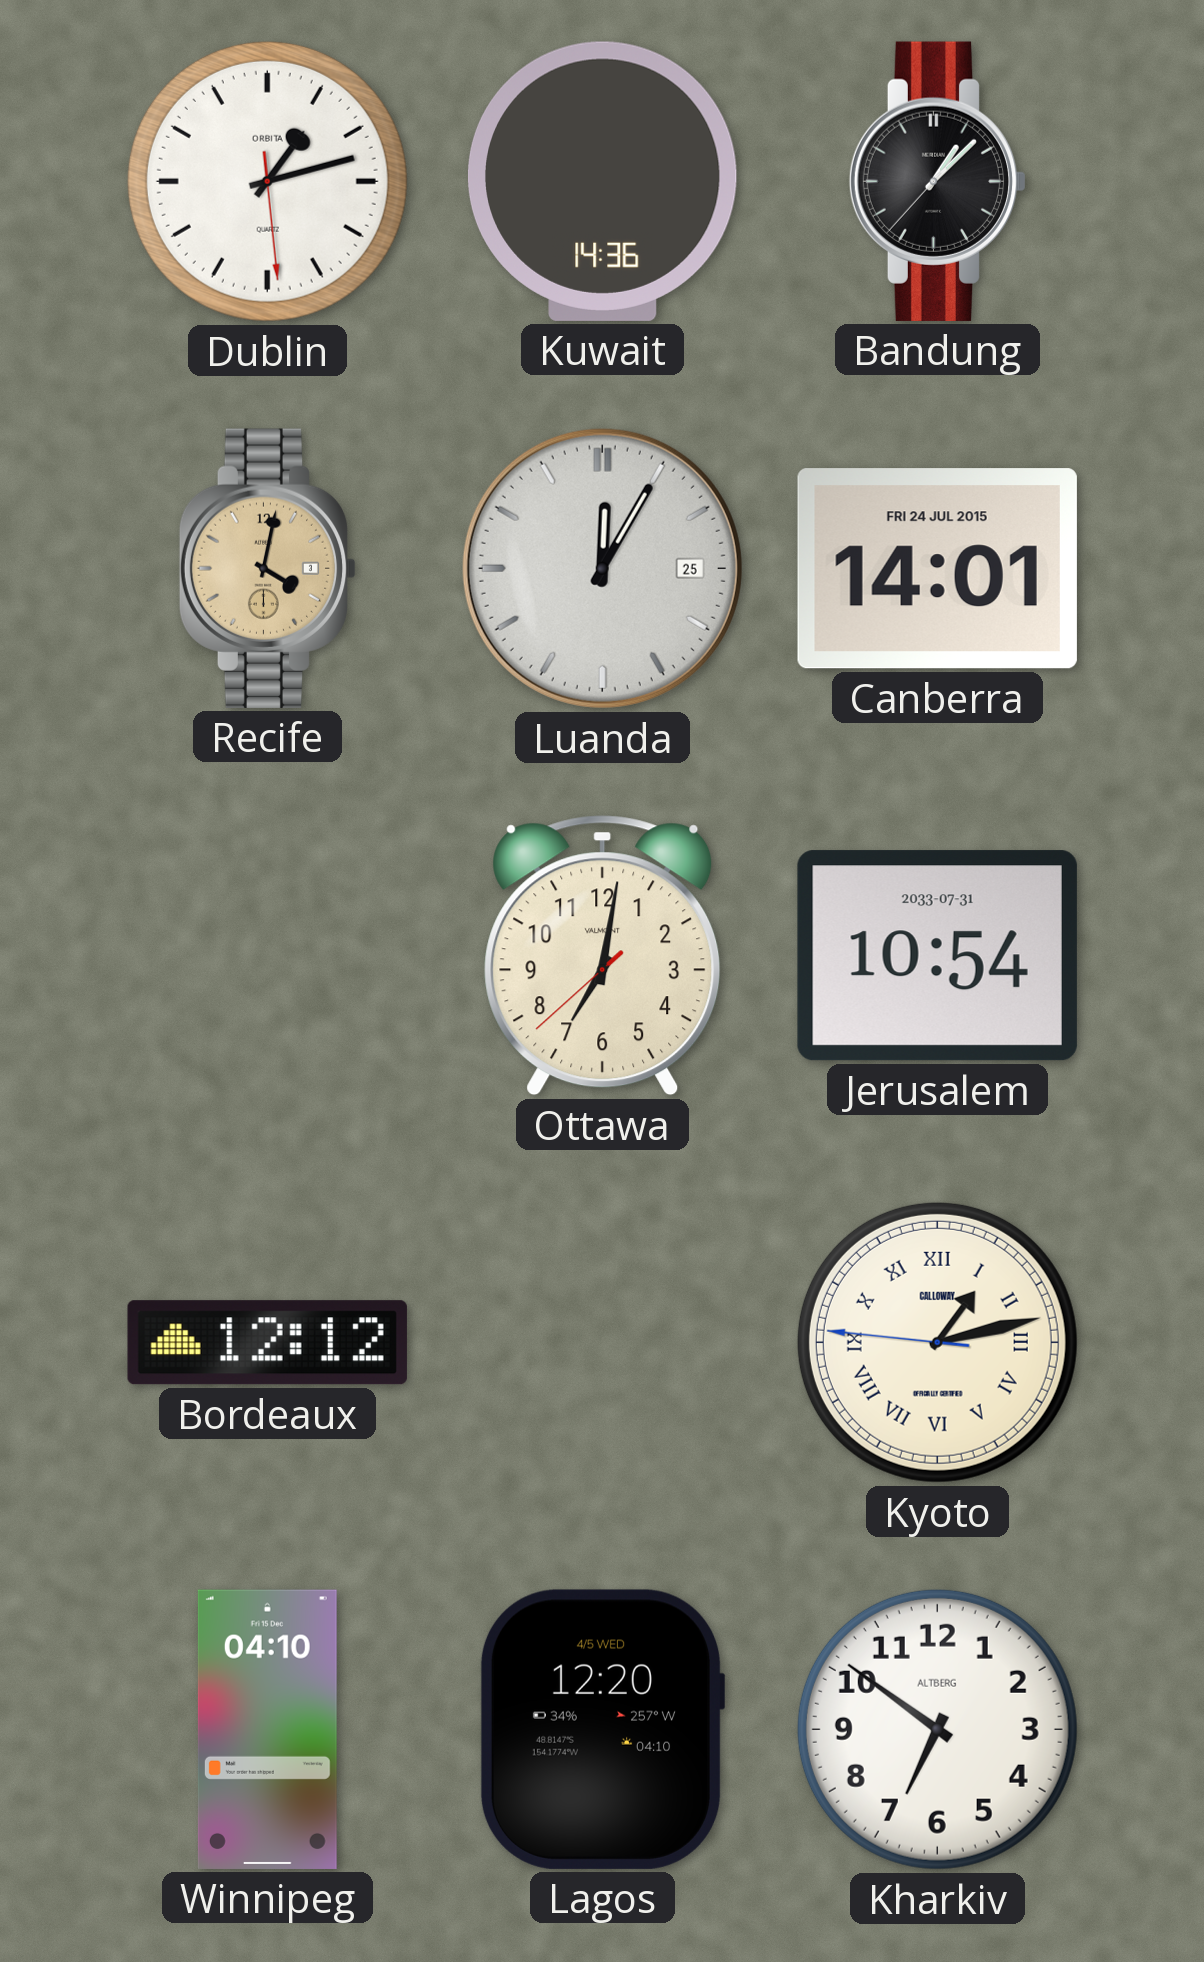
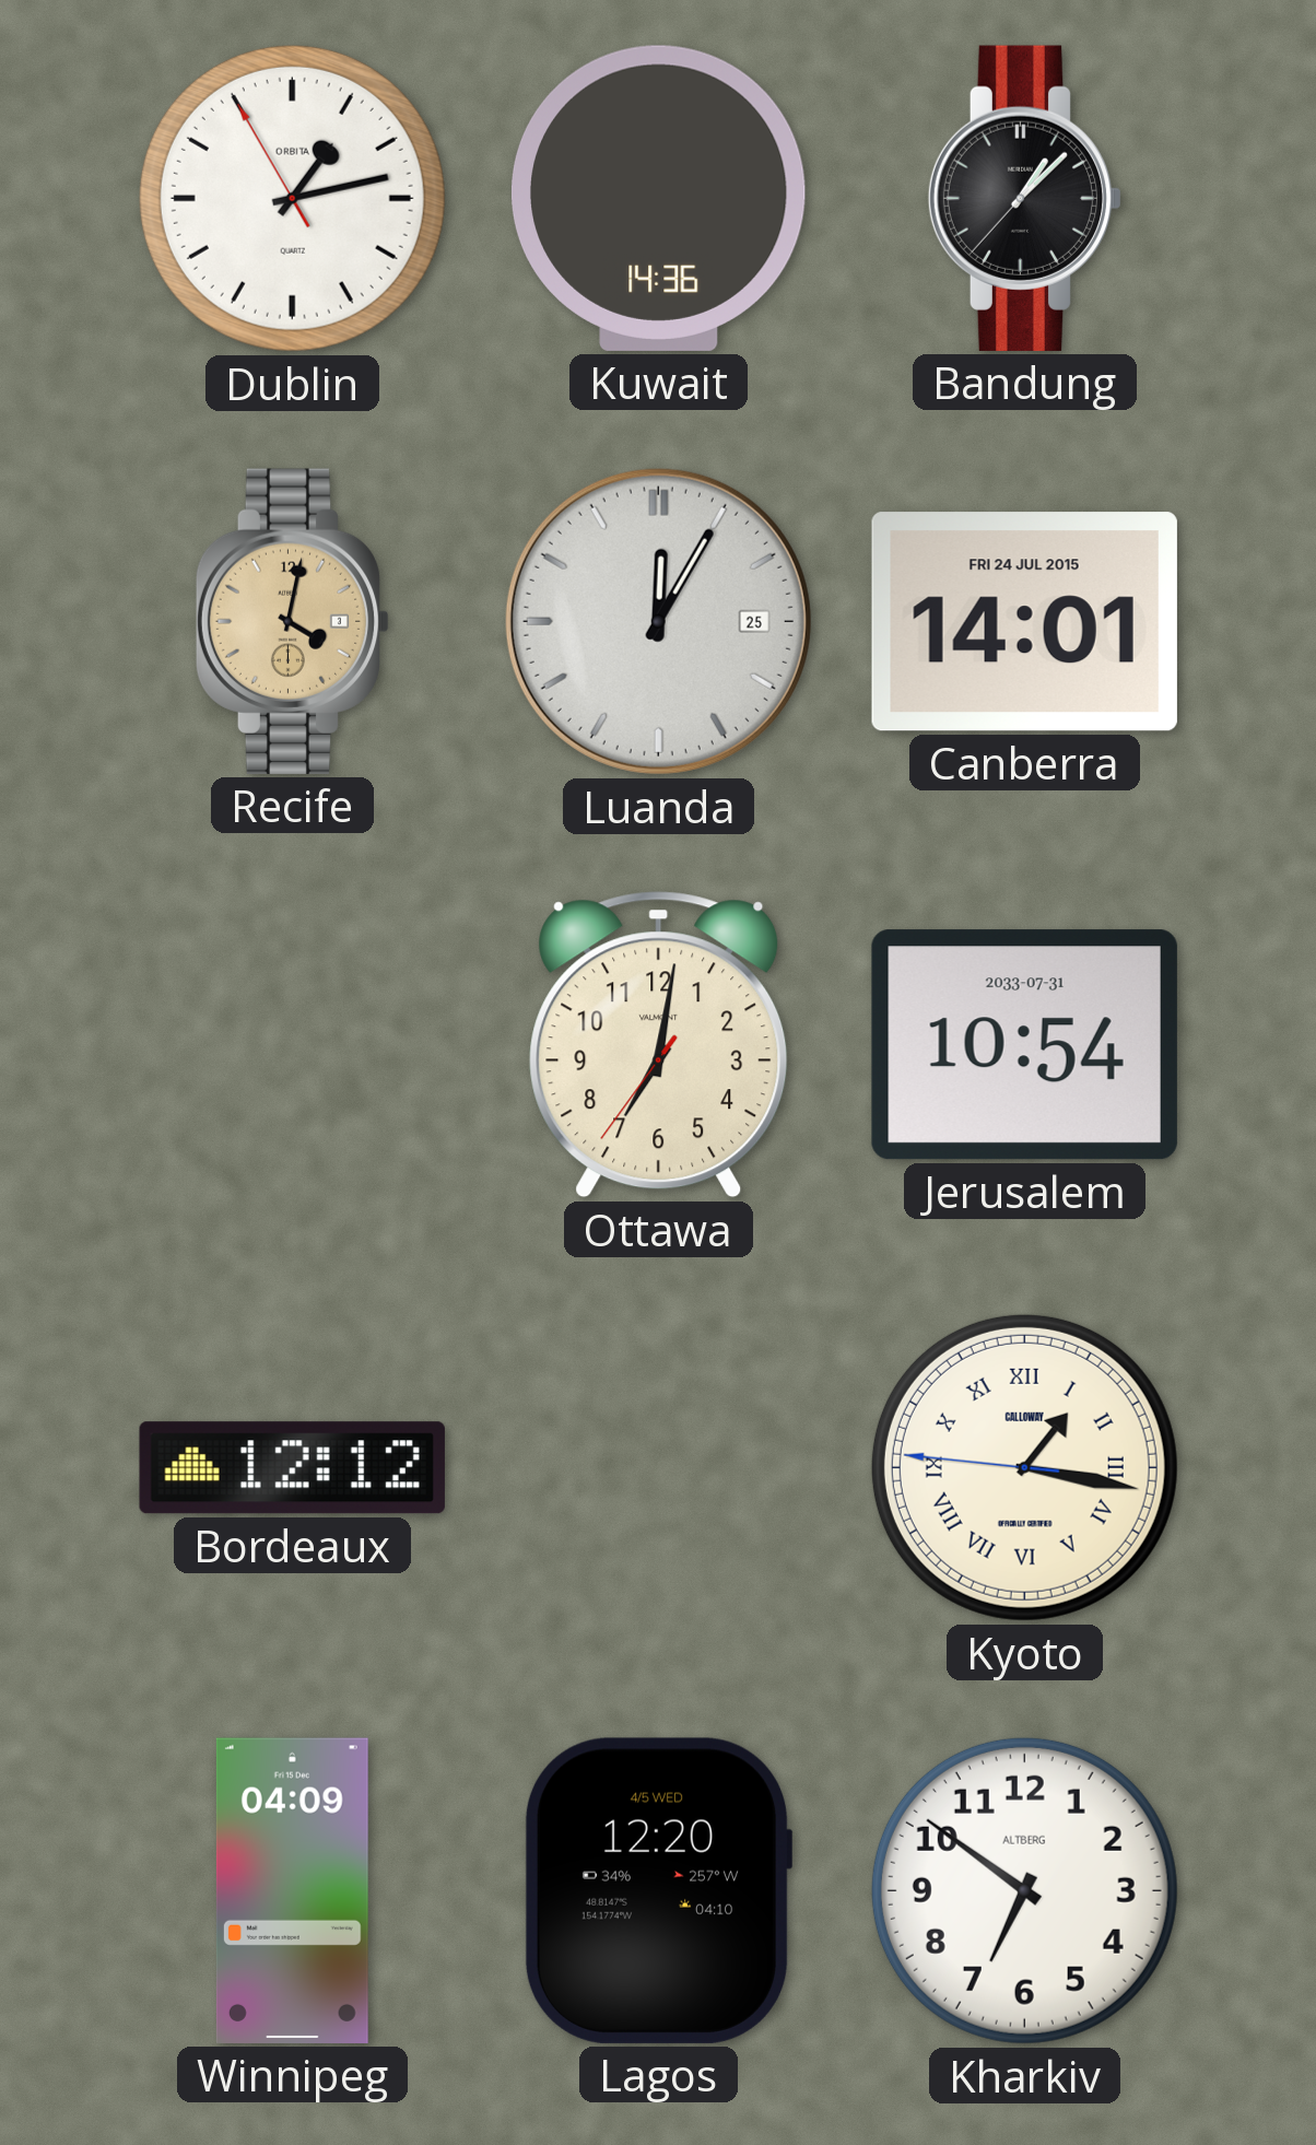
Dublin: 1:12:29 -> 1:12:55
Ottawa: 7:01:38 -> 7:01:36
Kyoto: 1:12 -> 1:16
Winnipeg: 04:10 -> 04:09
